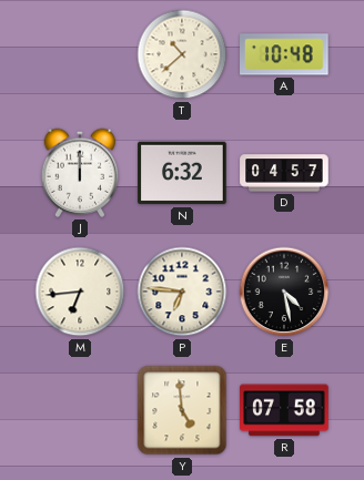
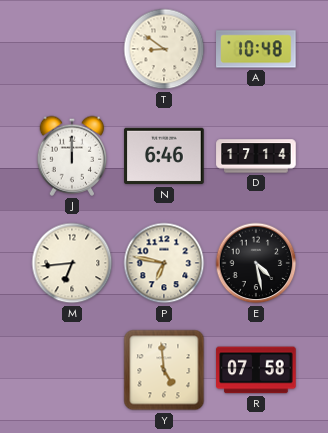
T: 10:38 -> 8:51
N: 6:32 -> 6:46
D: 04:57 -> 17:14
P: 6:46 -> 6:47
